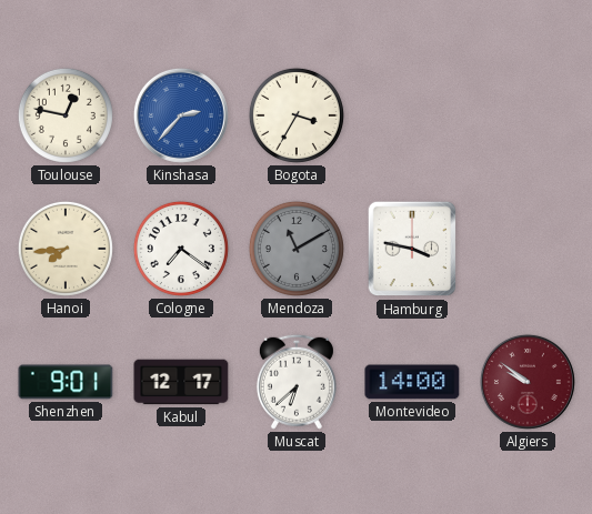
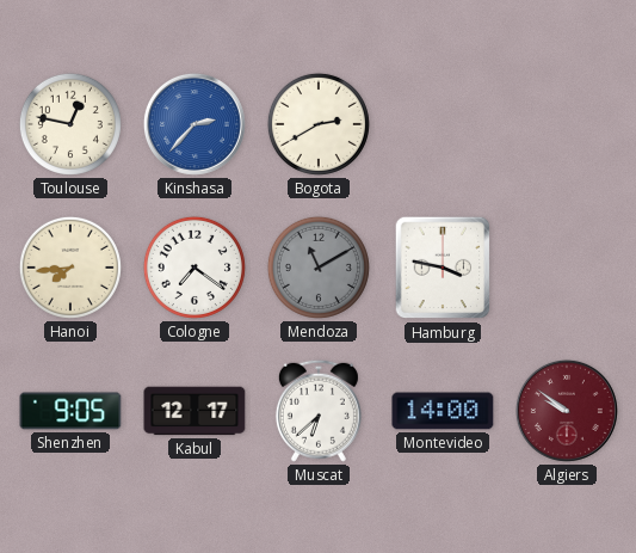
Bogota: 3:35 -> 2:40
Shenzhen: 9:01 -> 9:05
